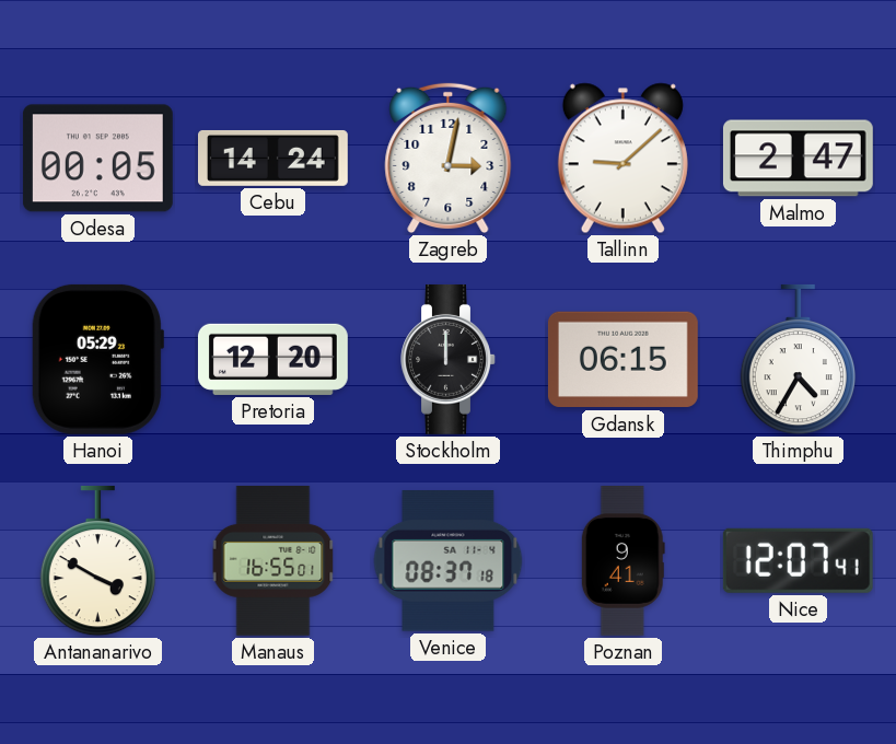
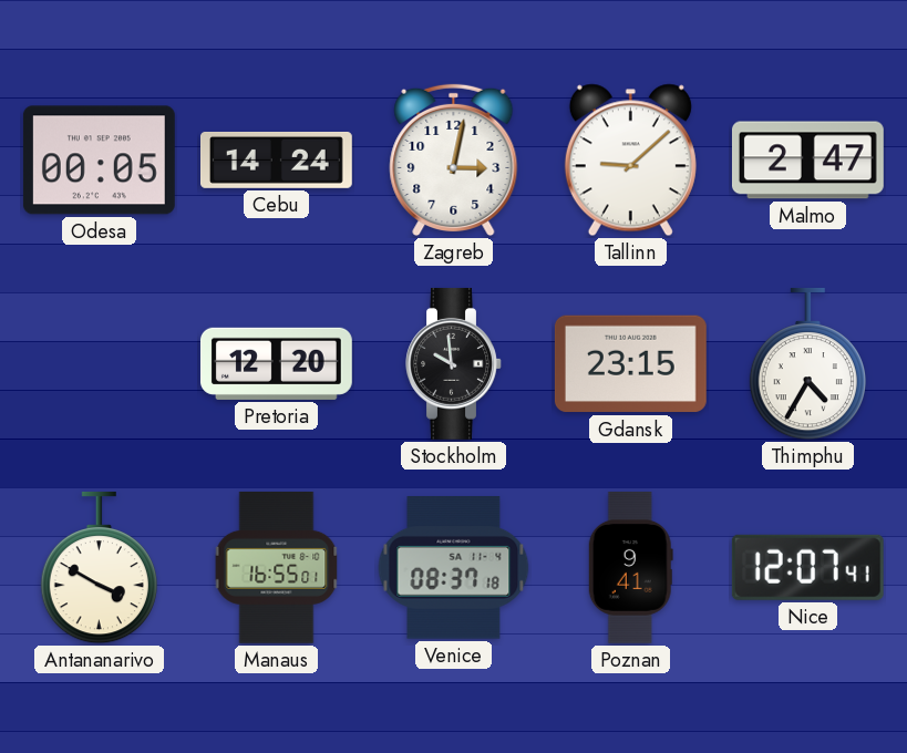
Hanoi: 05:29 -> none
Stockholm: 12:00 -> 9:59
Gdansk: 06:15 -> 23:15
